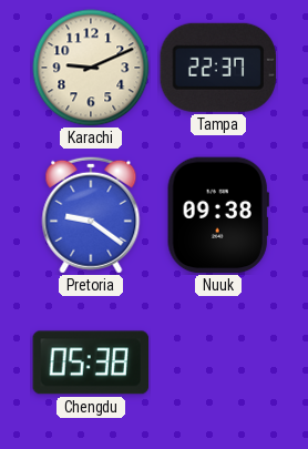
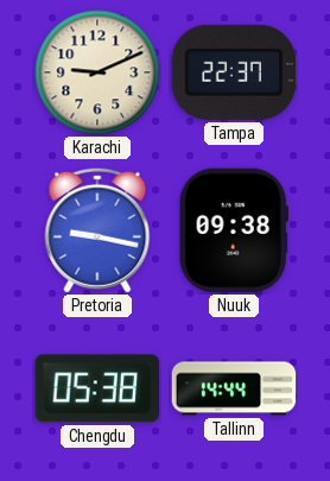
Pretoria: 9:21 -> 9:17
Tallinn: none -> 14:44
